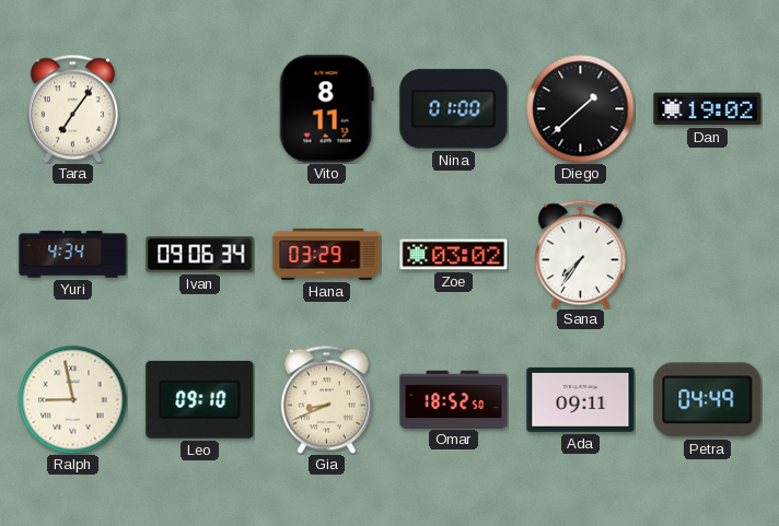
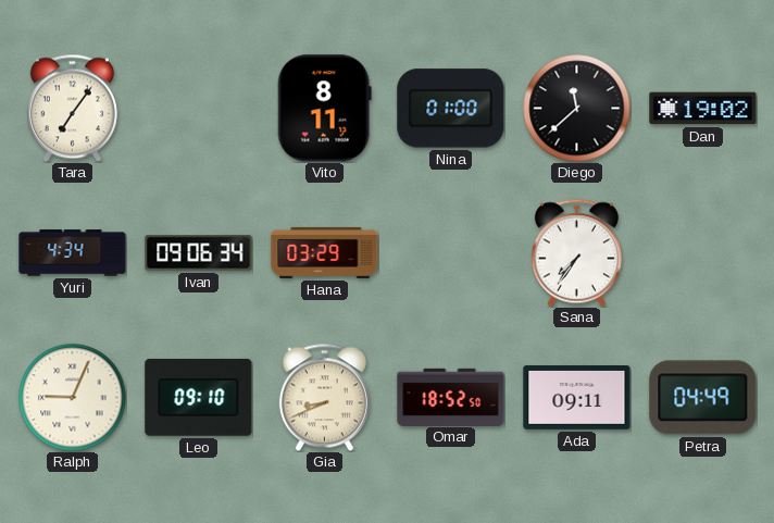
Diego: 1:38 -> 11:38
Zoe: 03:02 -> none
Ralph: 8:58 -> 9:04
